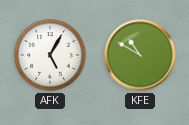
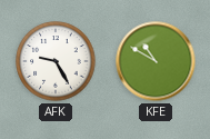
AFK: 5:05 -> 9:25
